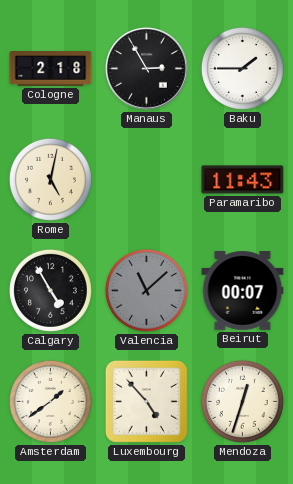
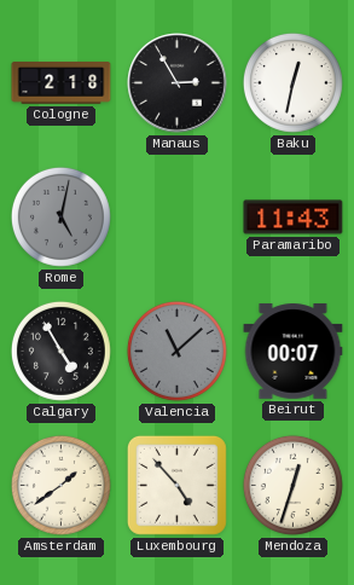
Baku: 1:45 -> 12:32
Rome dial: cream -> grey
